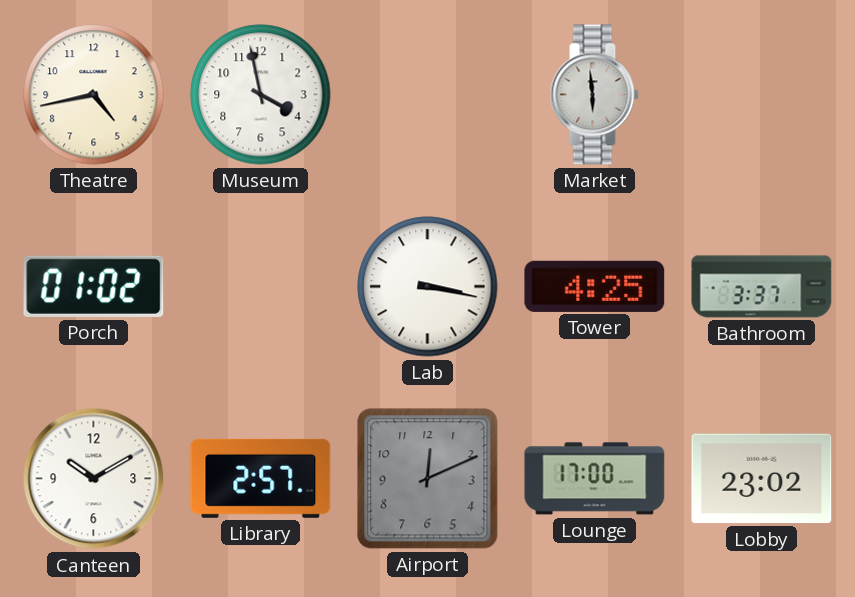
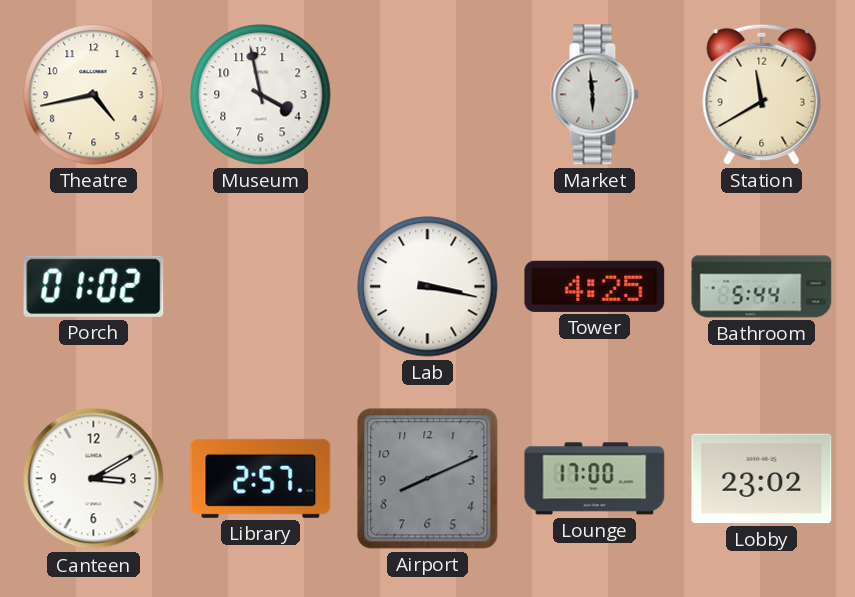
Station: none -> 11:40
Bathroom: 3:37 -> 5:44
Canteen: 10:10 -> 3:10
Airport: 12:11 -> 8:11
